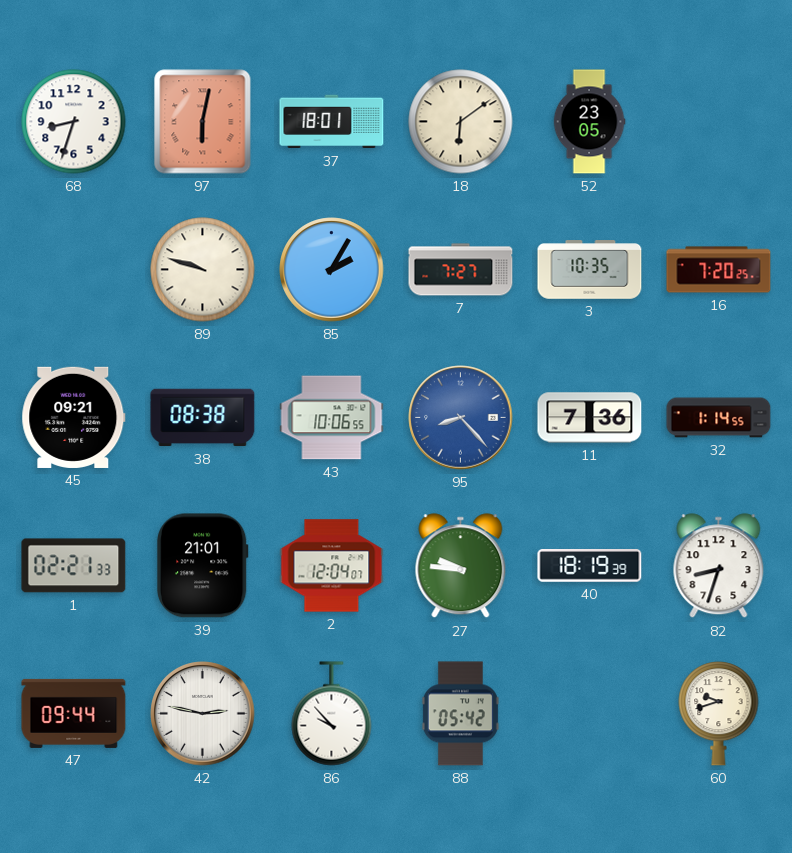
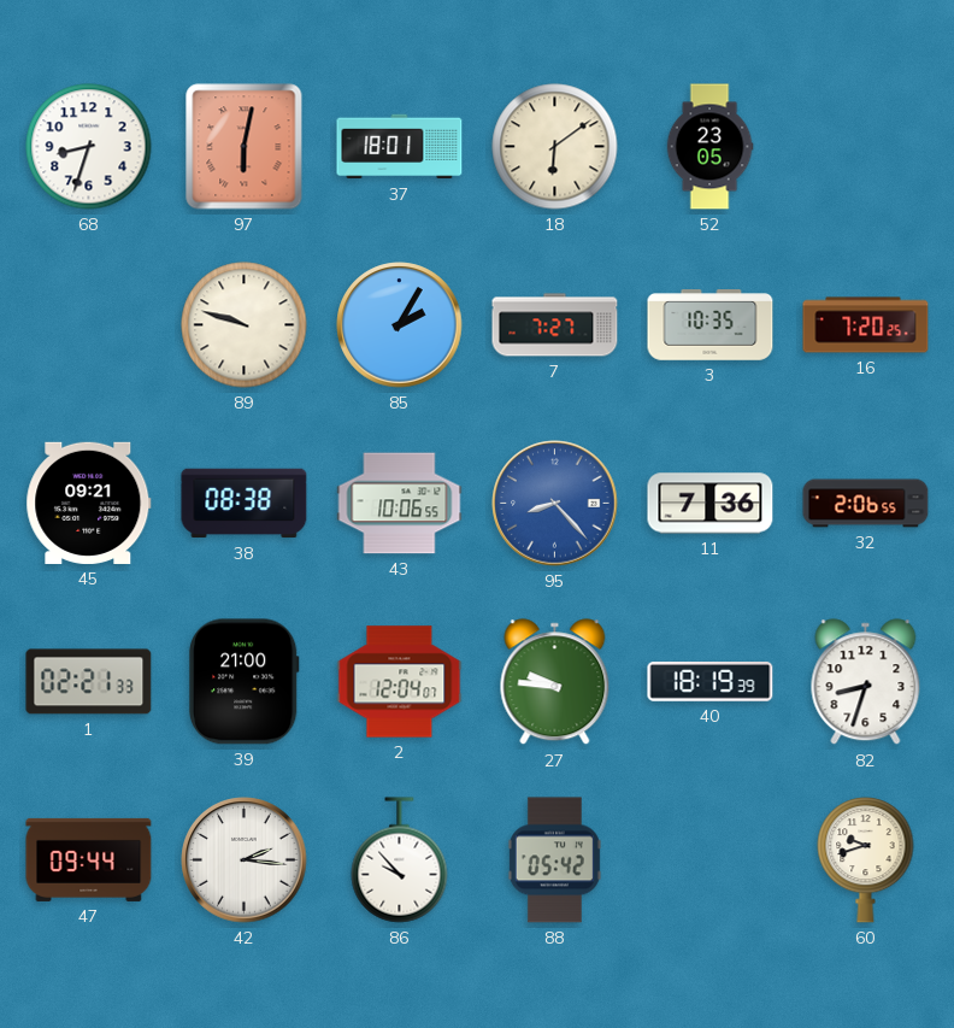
32: 1:14 -> 2:06
39: 21:01 -> 21:00
42: 2:47 -> 2:16
